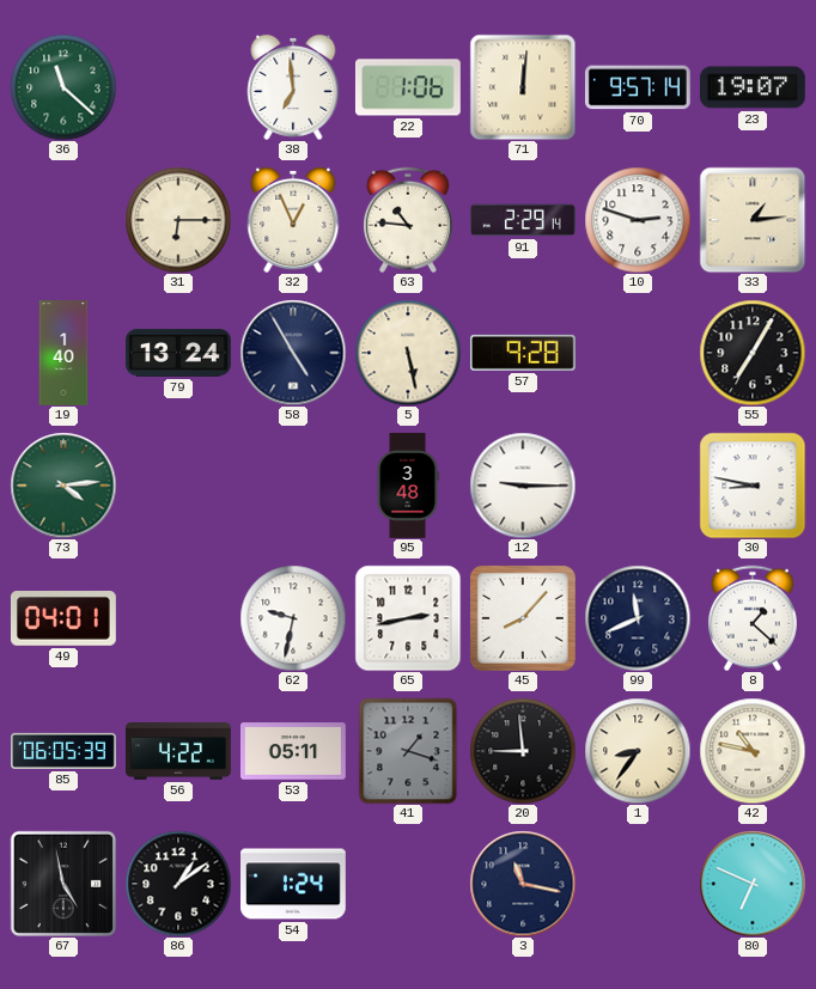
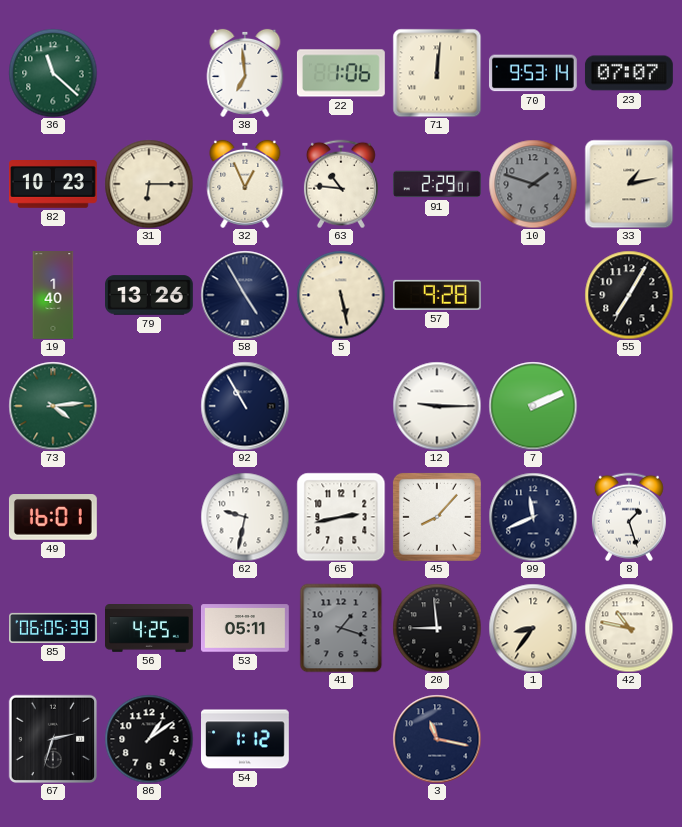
70: 9:57 -> 9:53
23: 19:07 -> 07:07
82: none -> 10:23
91: 2:29:14 -> 2:29:01
10: 2:48 -> 1:48
10 dial: white -> grey
33: 1:14 -> 1:13
79: 13:24 -> 13:26
92: none -> 10:55
95: 3:48 -> none
7: none -> 2:11
30: 8:47 -> none
49: 04:01 -> 16:01
8: 1:22 -> 1:27
56: 4:22 -> 4:25
67: 4:58 -> 2:33
54: 1:24 -> 1:12
80: 6:49 -> none
